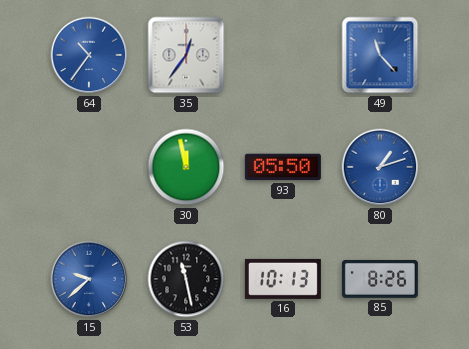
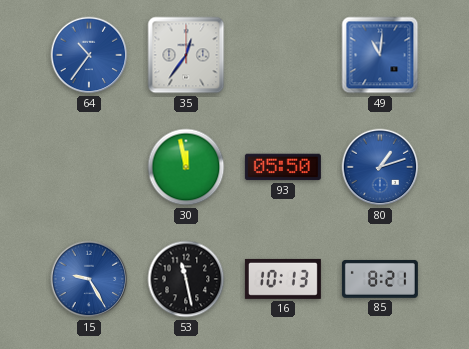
49: 11:23 -> 11:01
15: 9:38 -> 9:25
85: 8:26 -> 8:21
